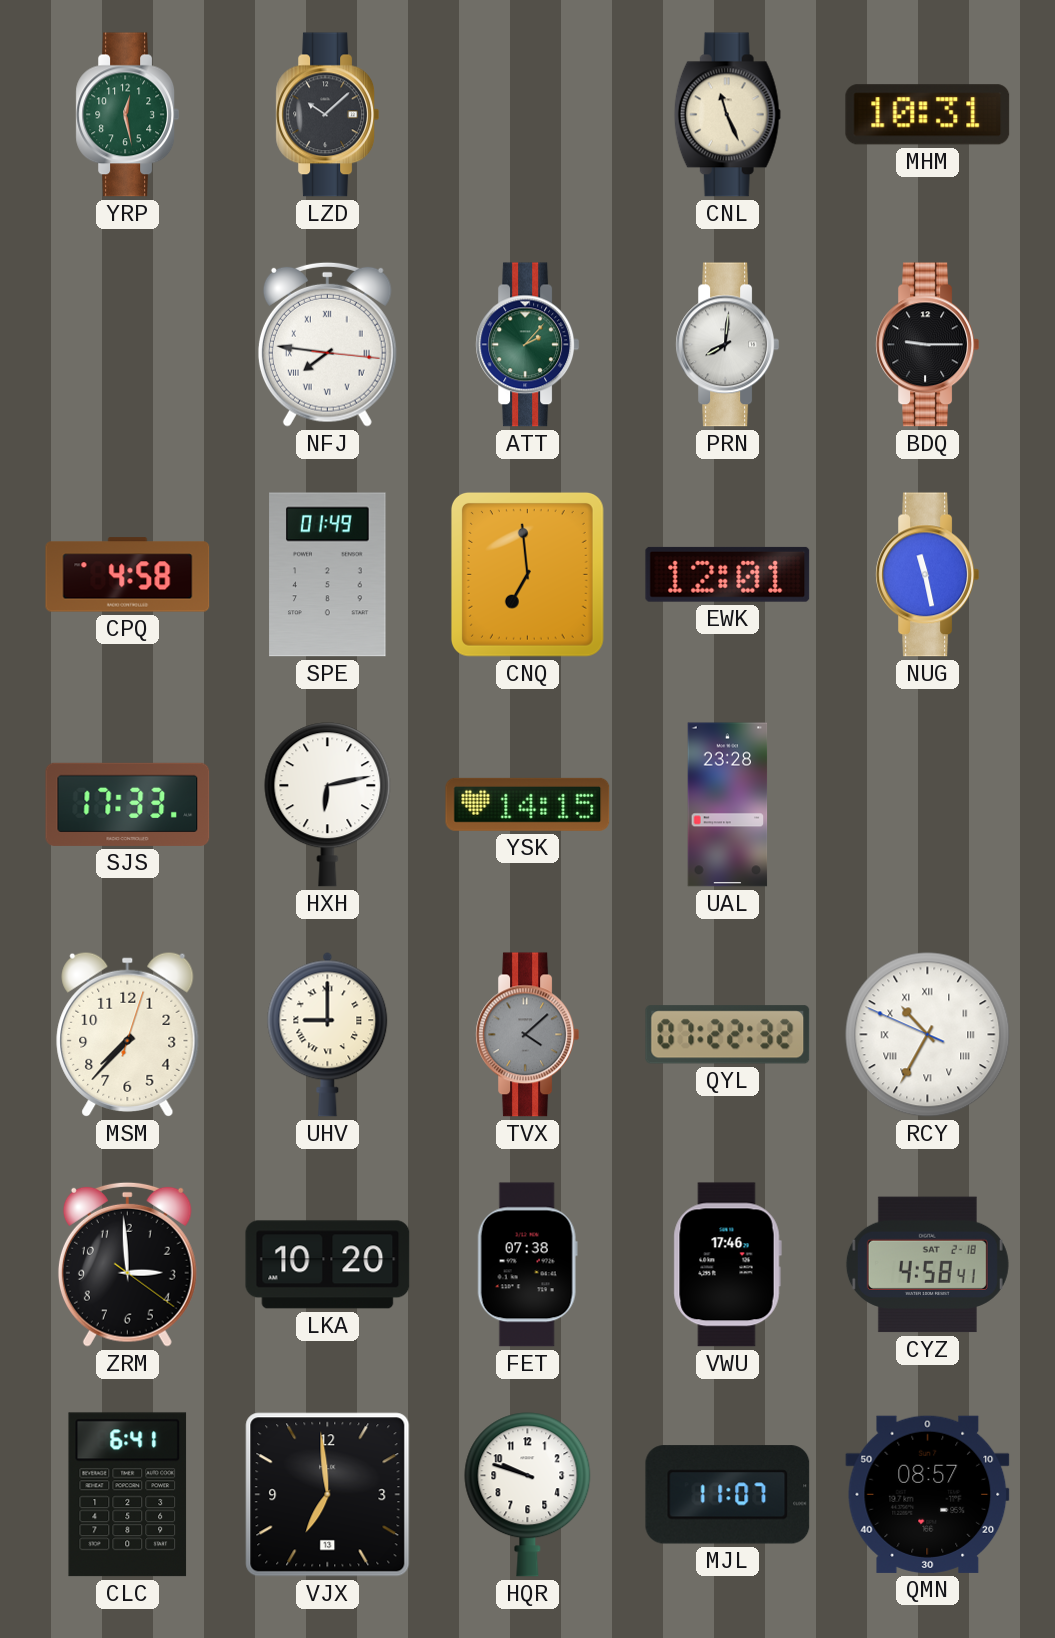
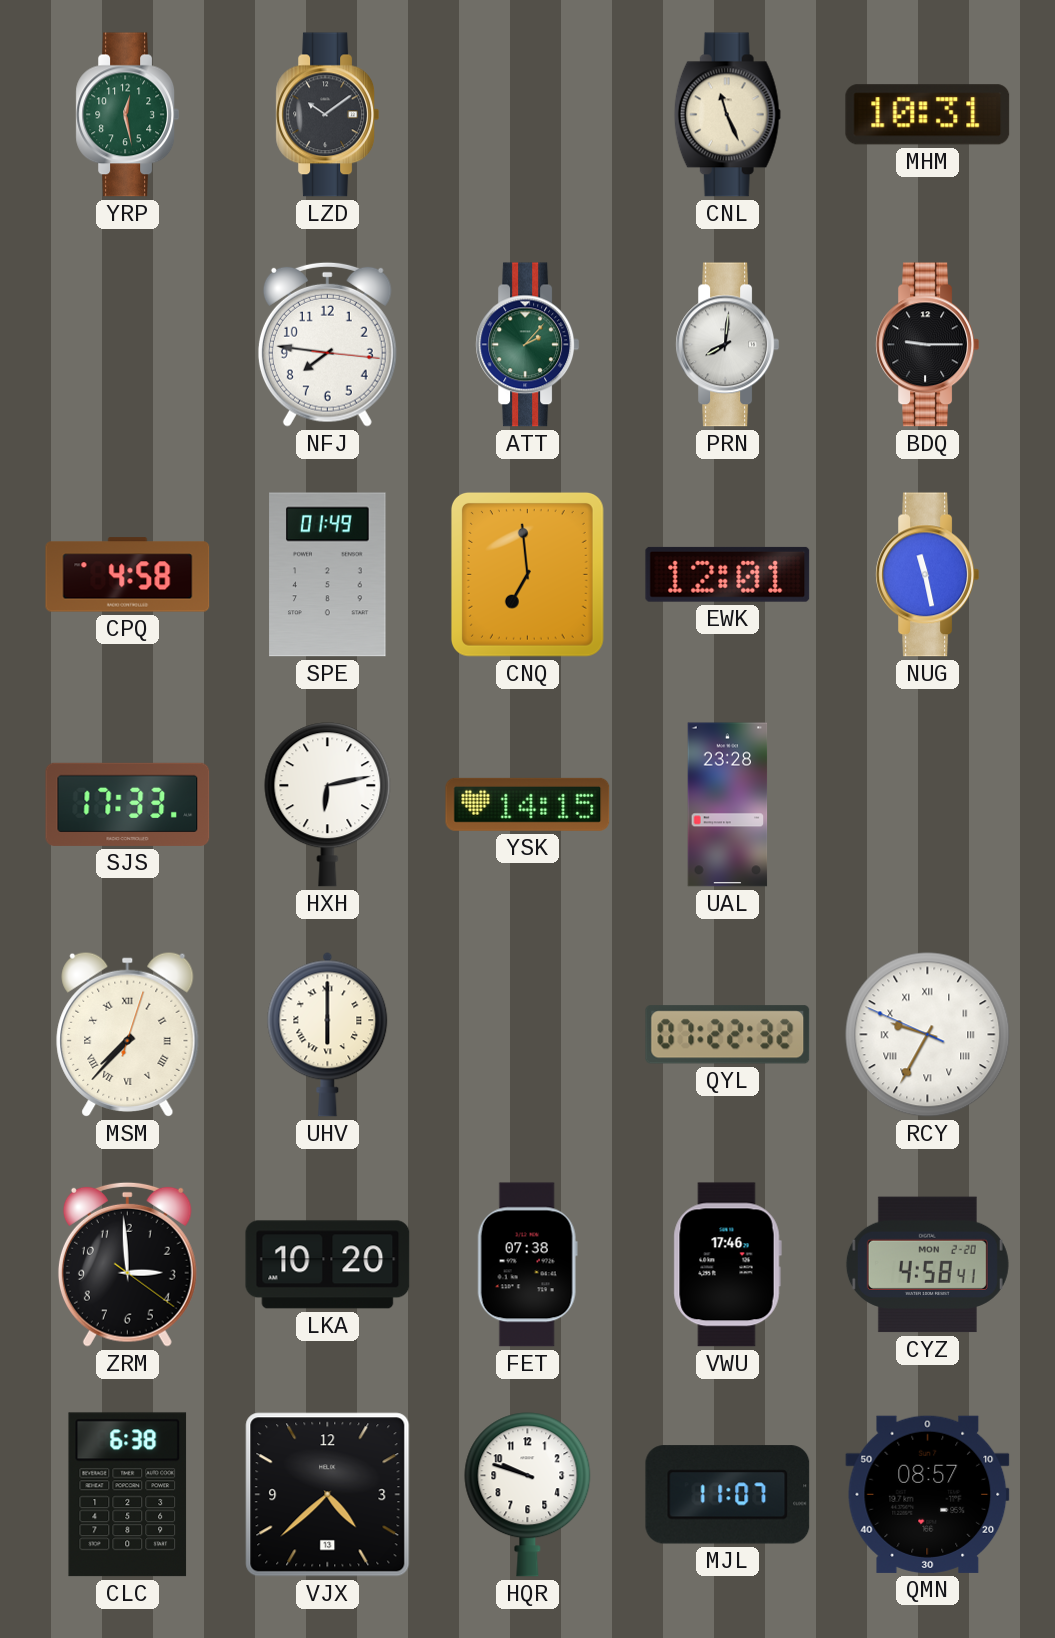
LZD: 10:08 -> 10:09
NFJ numerals: Roman -> Arabic
MSM numerals: Arabic -> Roman
UHV: 9:00 -> 6:00
TVX: 4:08 -> none
RCY: 10:34 -> 9:34
CYZ date: SAT 2-18 -> MON 2-20
CLC: 6:41 -> 6:38
VJX: 6:59 -> 4:38
